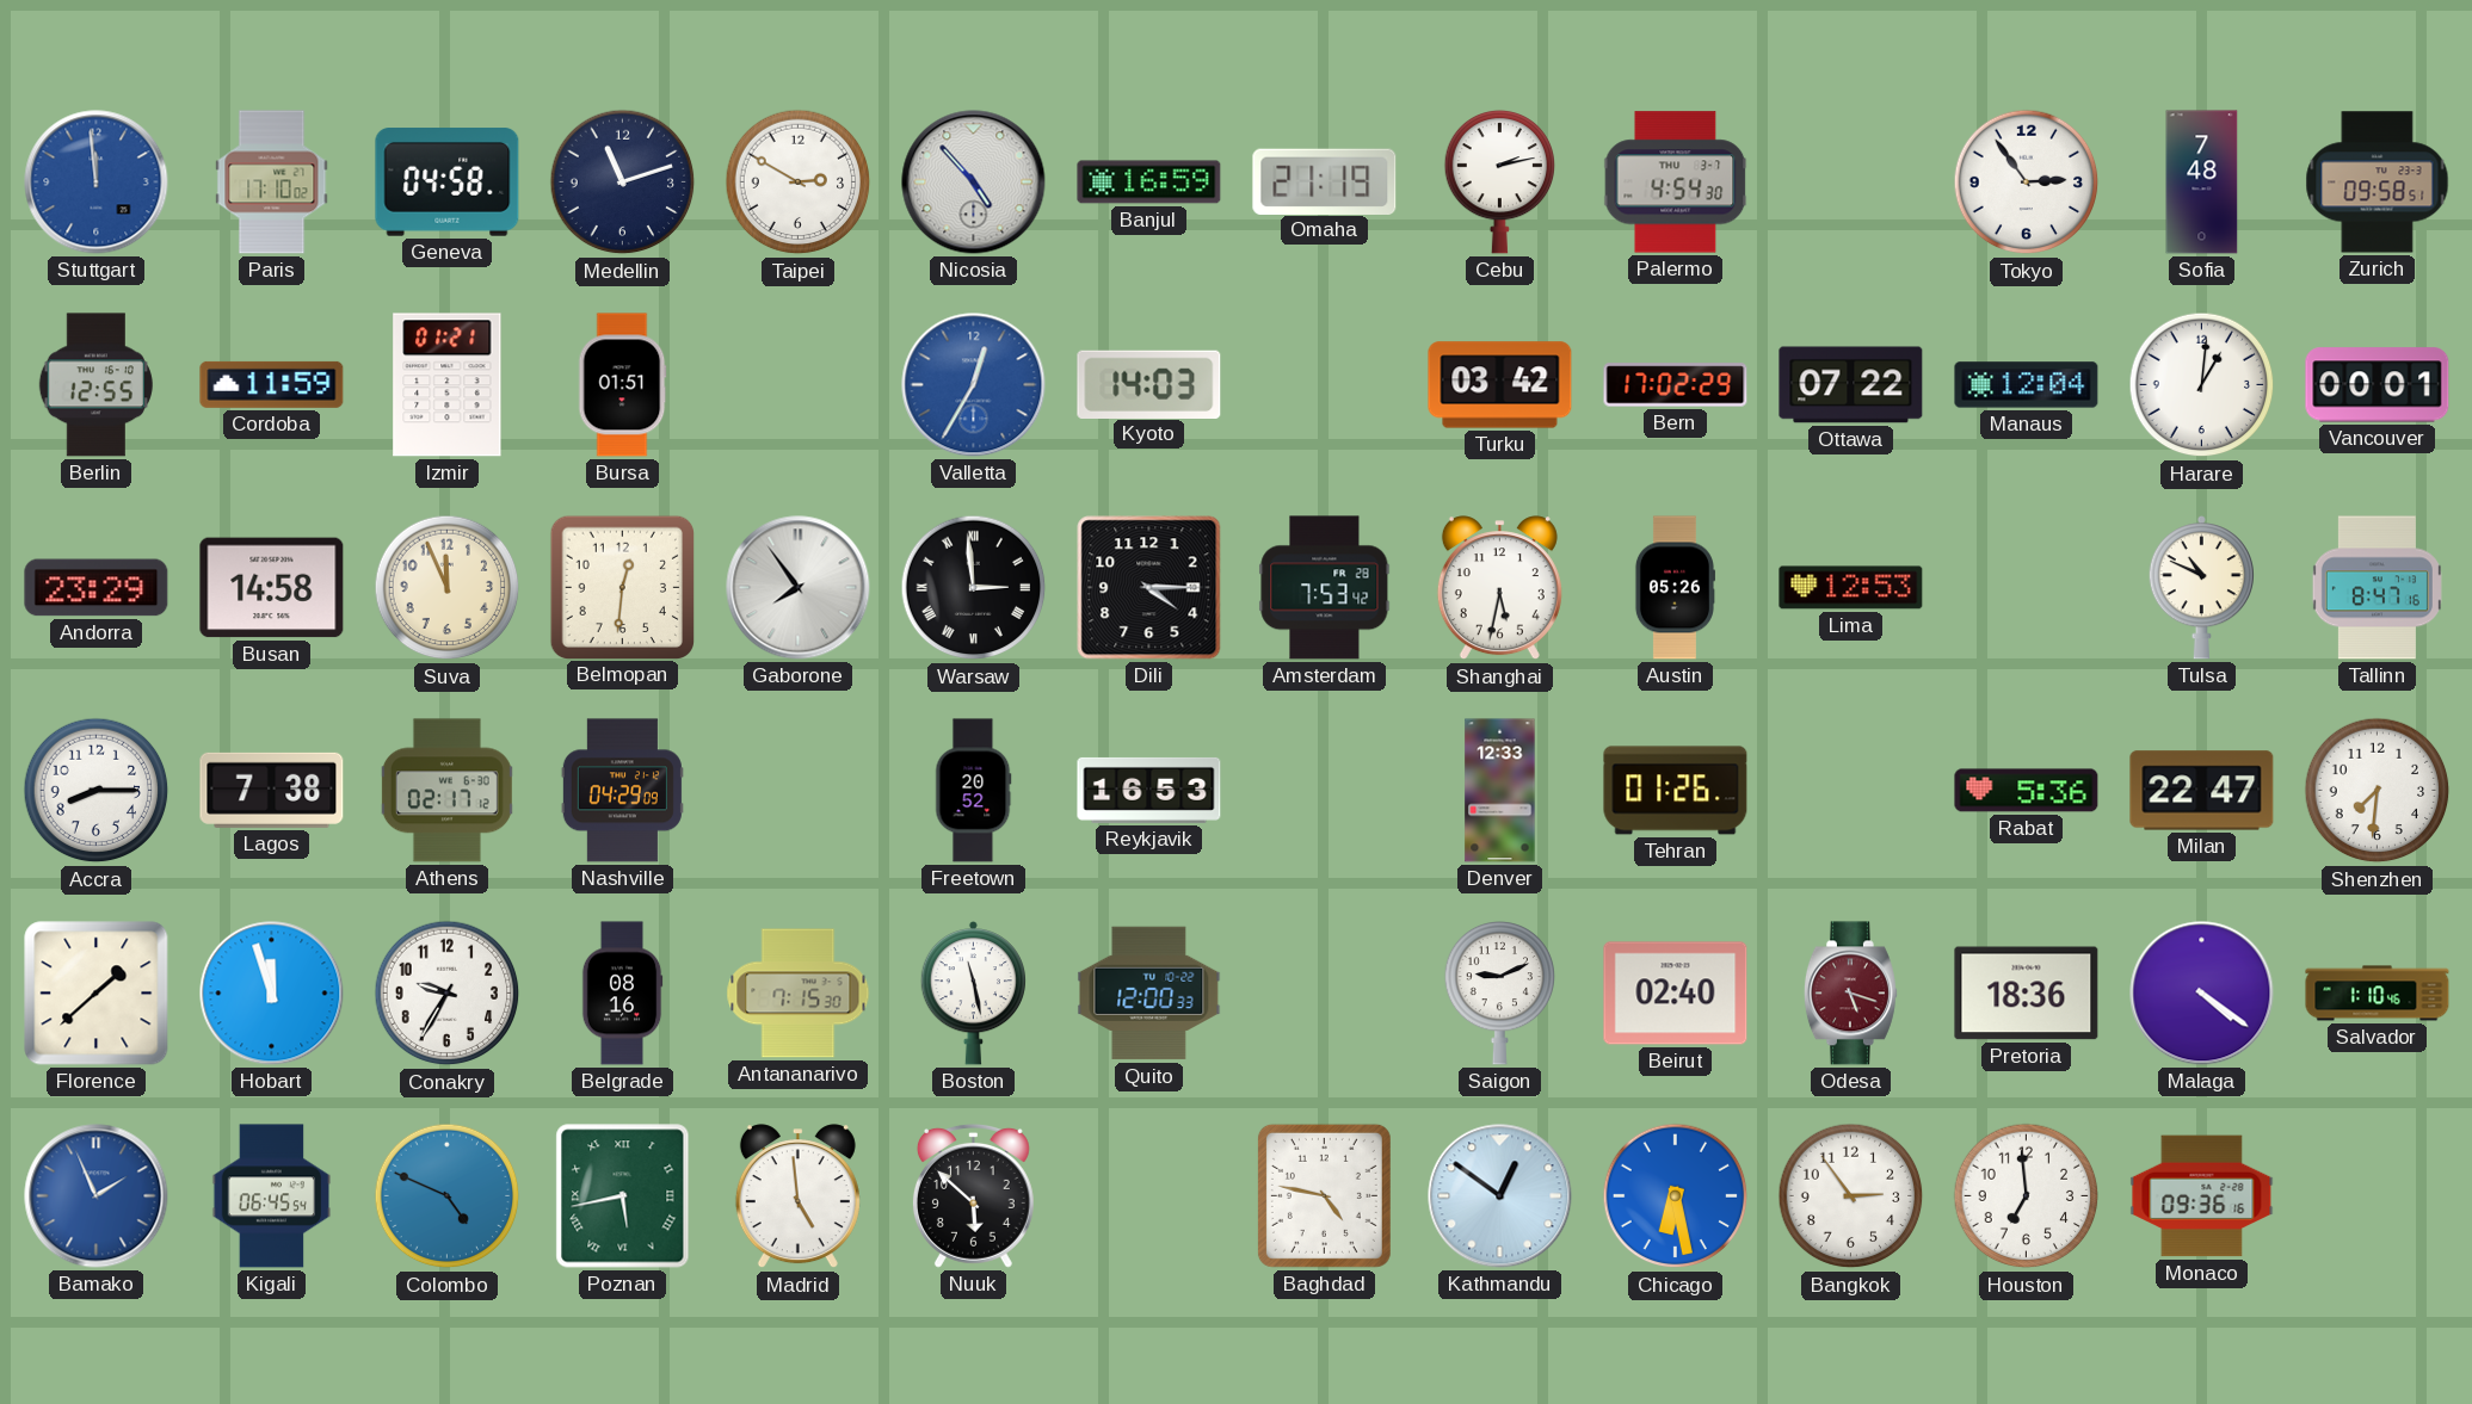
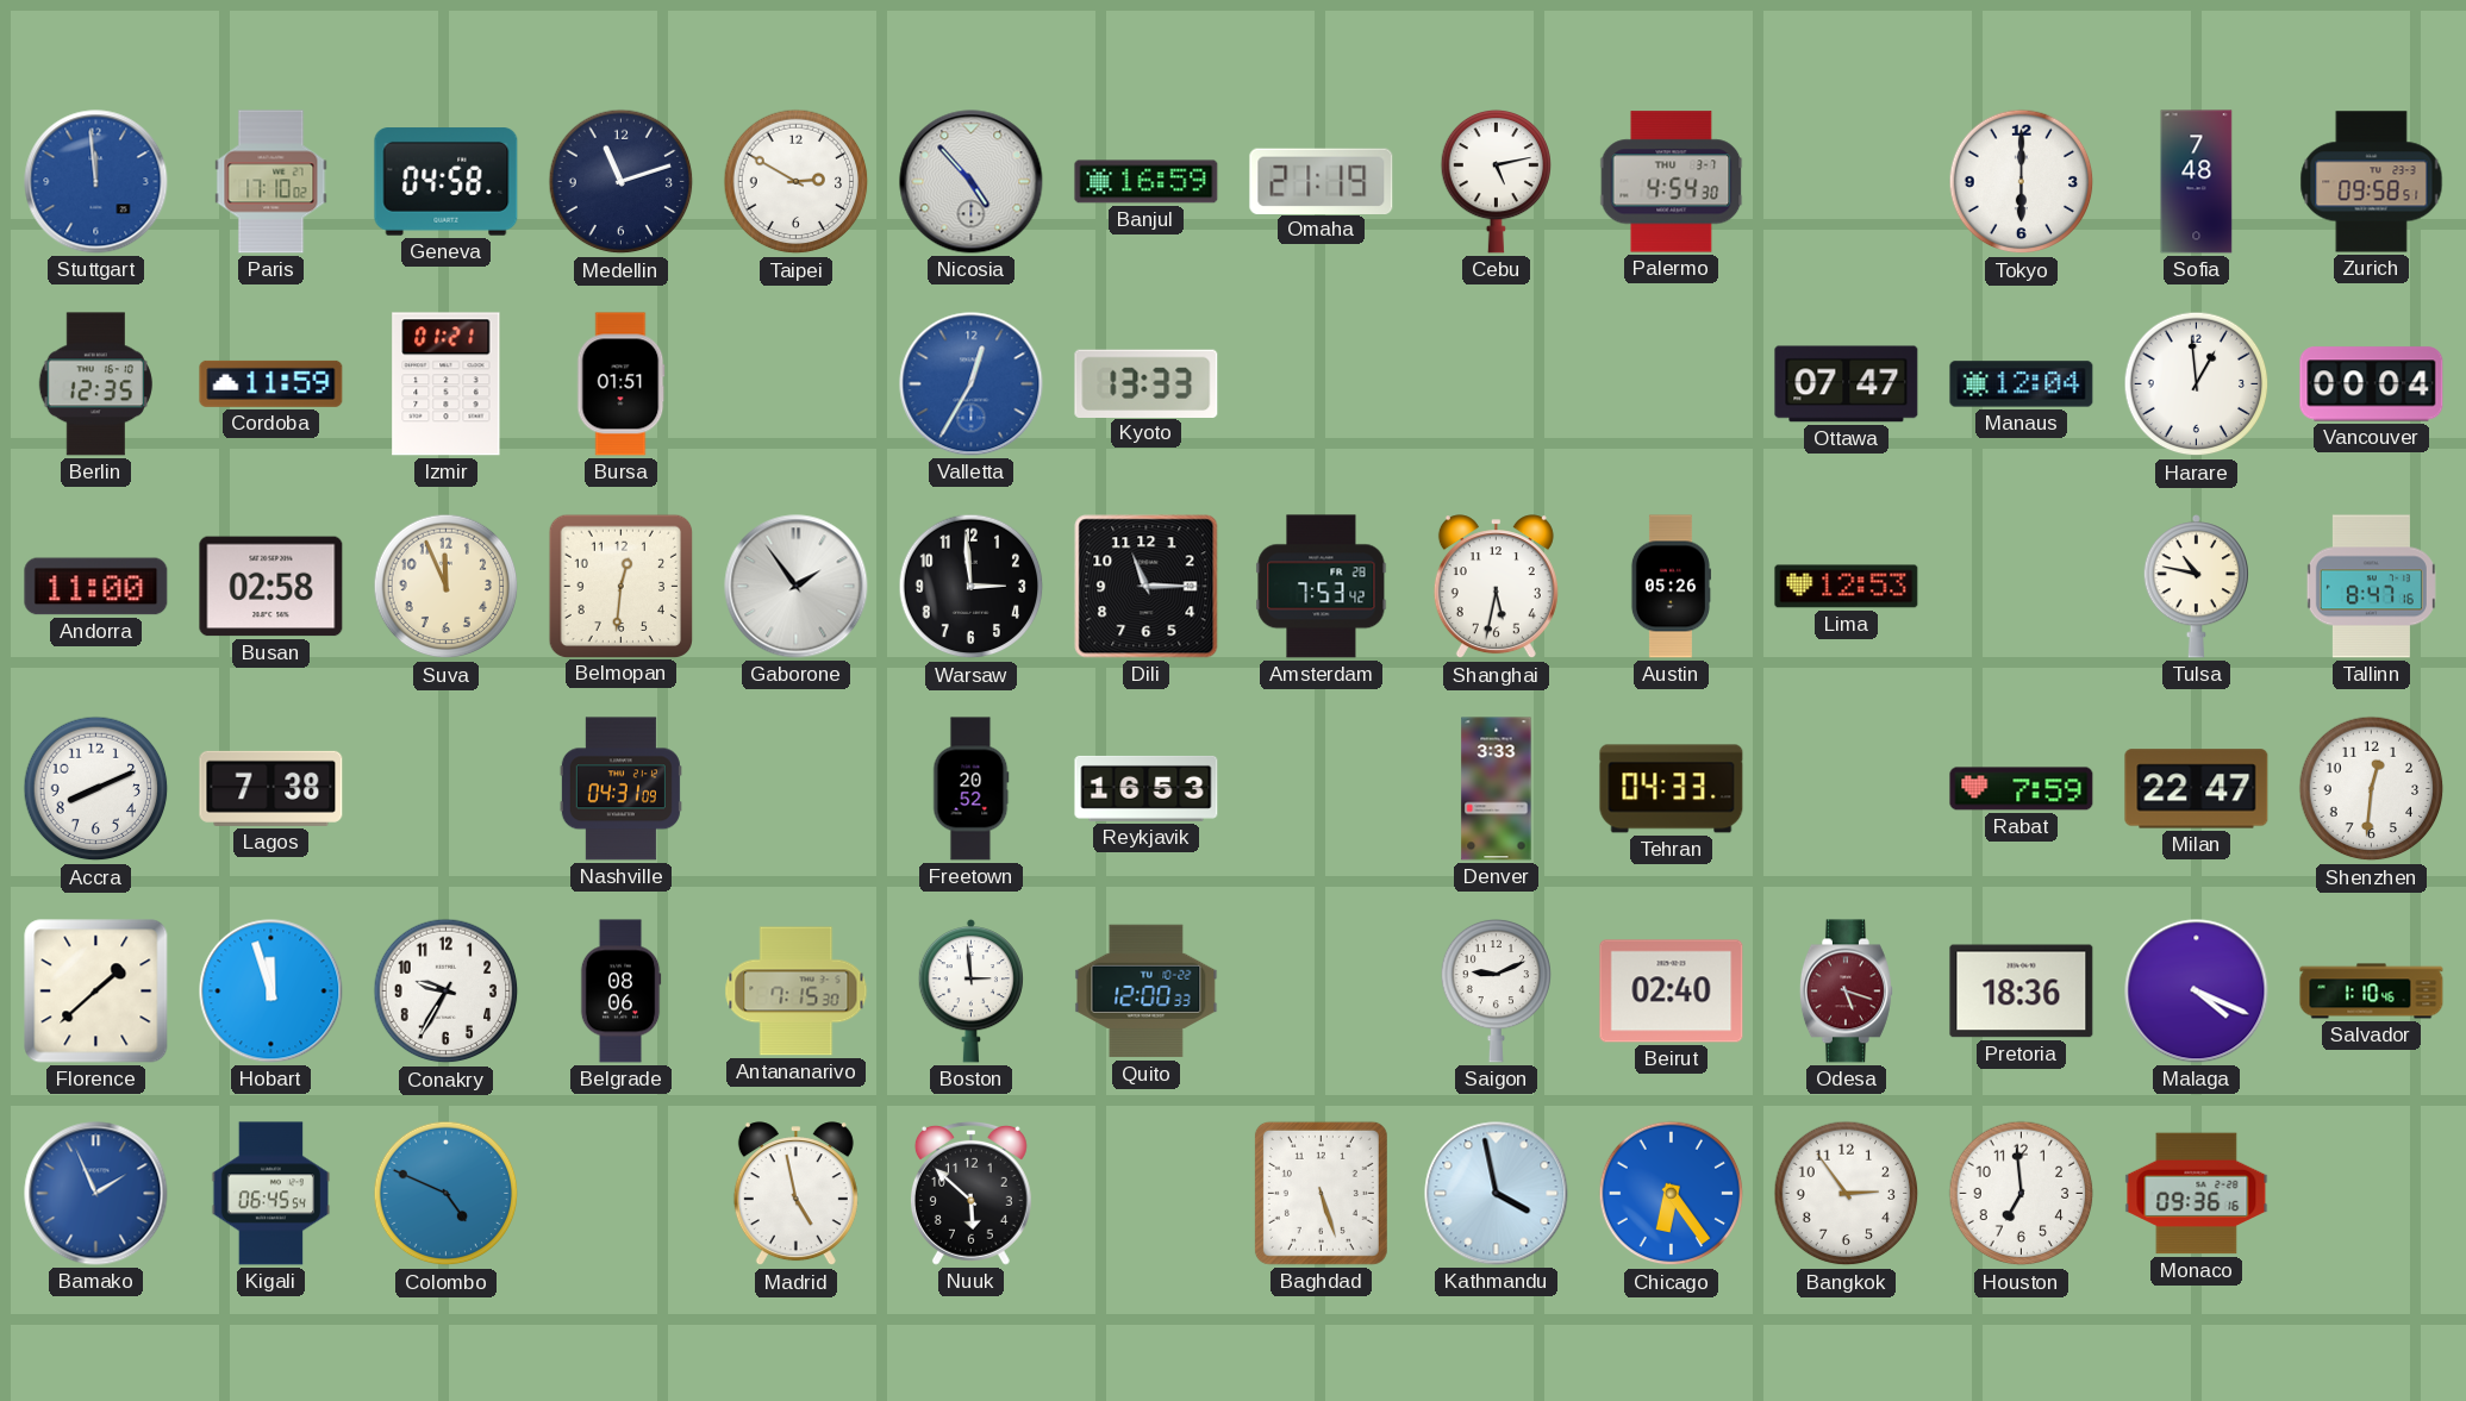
Cebu: 2:13 -> 5:13
Tokyo: 2:54 -> 6:00
Berlin: 12:55 -> 12:35
Kyoto: 14:03 -> 13:33
Turku: 03:42 -> none
Bern: 17:02 -> none
Ottawa: 07:22 -> 07:47
Harare: 1:01 -> 12:59
Vancouver: 00:01 -> 00:04
Andorra: 23:29 -> 11:00
Busan: 14:58 -> 02:58
Gaborone: 7:54 -> 1:54
Warsaw numerals: Roman -> Arabic
Dili: 4:15 -> 11:15
Tulsa: 10:49 -> 10:47
Accra: 8:15 -> 8:11
Athens: 02:17 -> none
Nashville: 04:29 -> 04:31
Denver: 12:33 -> 3:33
Tehran: 01:26 -> 04:33
Rabat: 5:36 -> 7:59
Shenzhen: 7:31 -> 12:31
Belgrade: 08:16 -> 08:06
Boston: 11:28 -> 2:59
Malaga: 4:21 -> 4:19
Poznan: 5:43 -> none
Madrid: 4:59 -> 4:58
Baghdad: 4:47 -> 5:27
Kathmandu: 12:51 -> 3:58
Chicago: 6:28 -> 6:24
